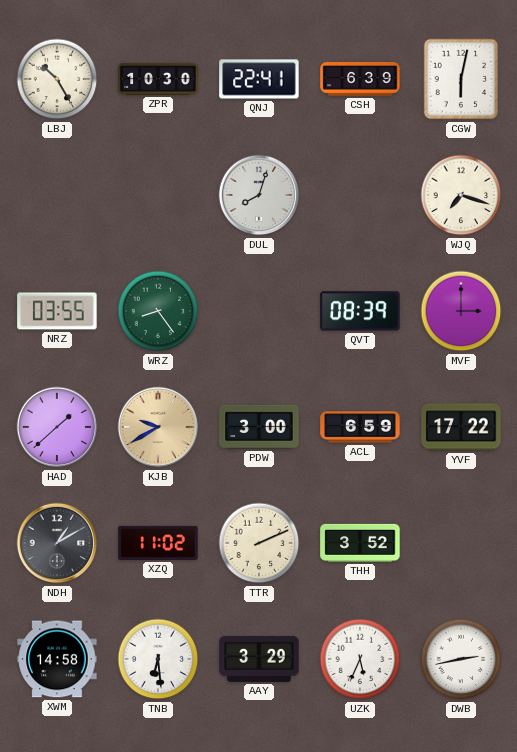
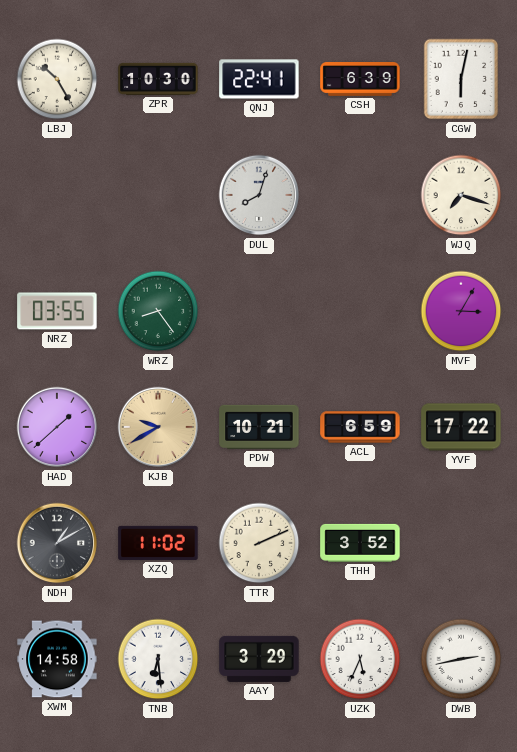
QVT: 08:39 -> none
MVF: 3:00 -> 3:05
PDW: 3:00 -> 10:21
